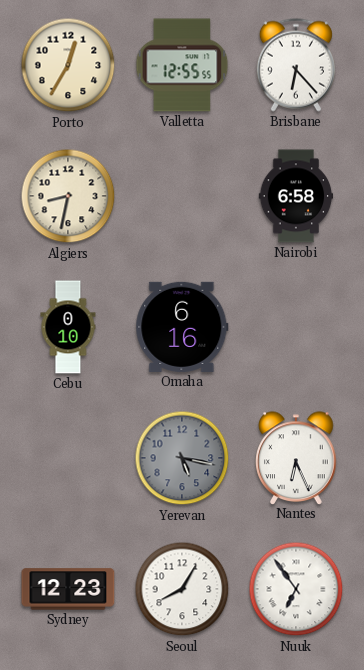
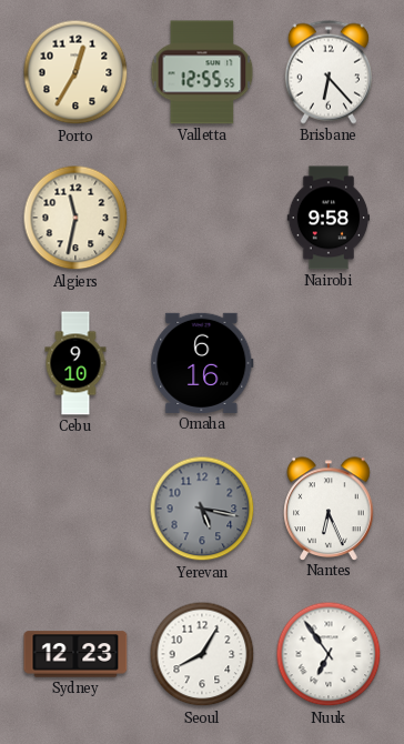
Algiers: 8:32 -> 11:32
Nairobi: 6:58 -> 9:58
Cebu: 0:10 -> 9:10
